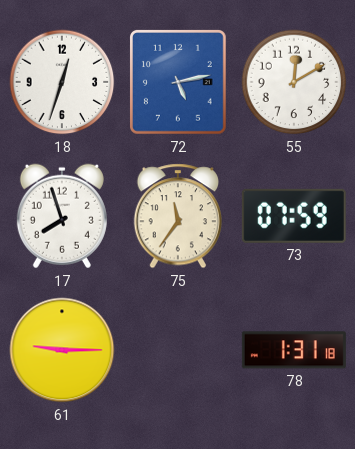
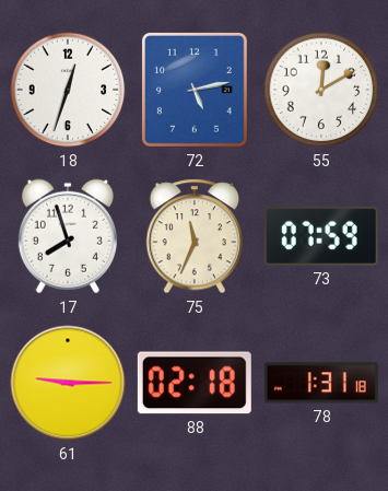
75: 11:36 -> 11:34
88: none -> 02:18
